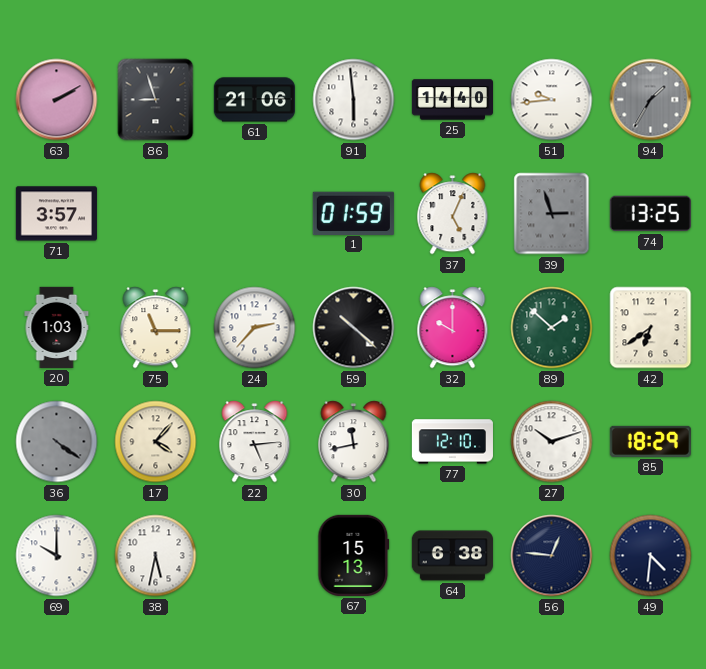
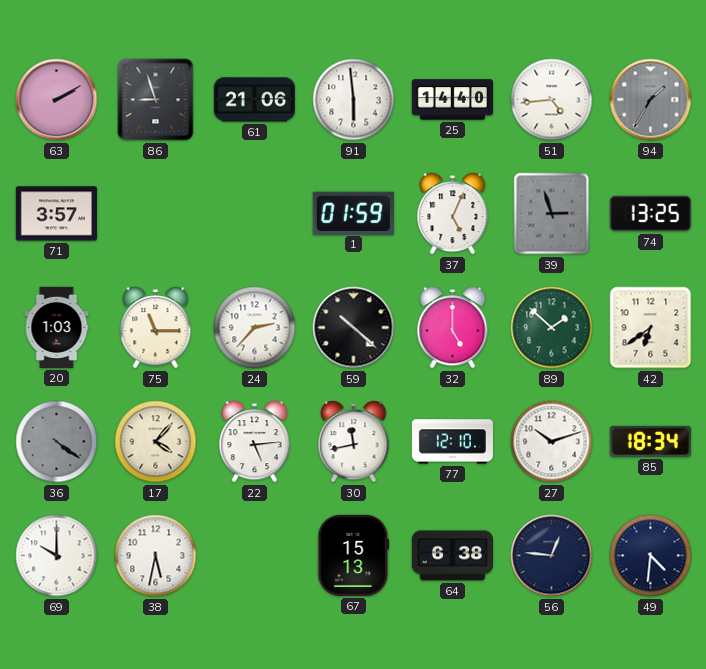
51: 9:44 -> 4:44
32: 10:00 -> 5:00
85: 18:29 -> 18:34
